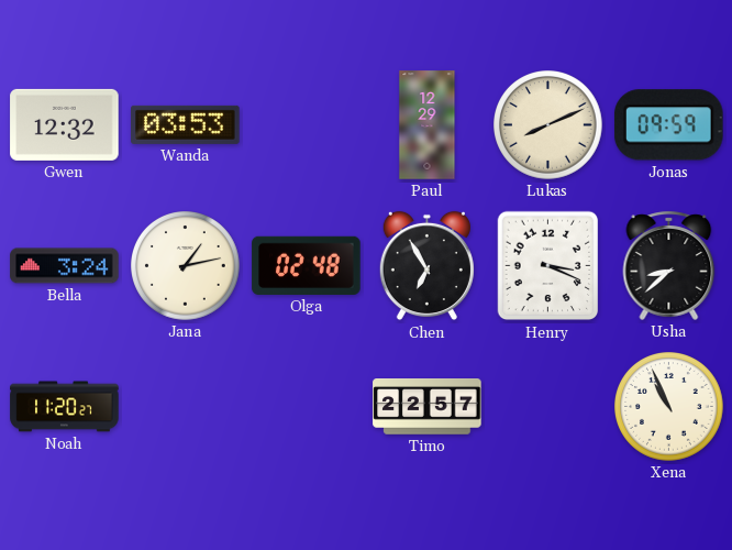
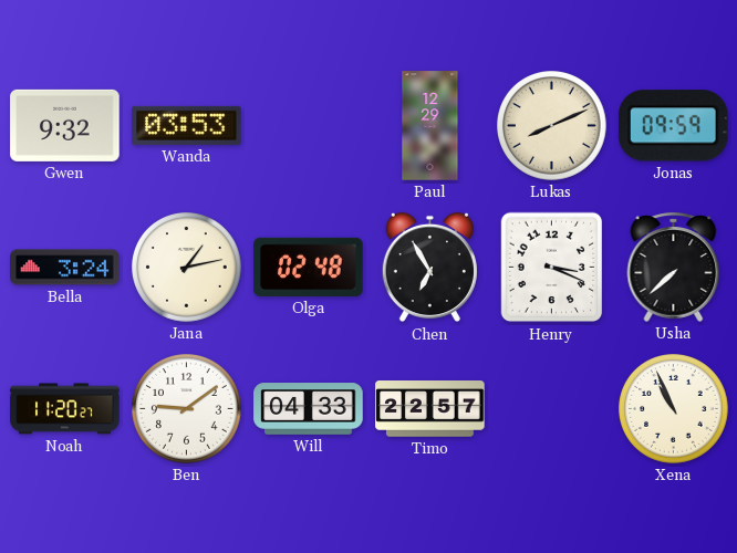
Gwen: 12:32 -> 9:32
Usha: 8:38 -> 7:38
Ben: none -> 9:09
Will: none -> 04:33
